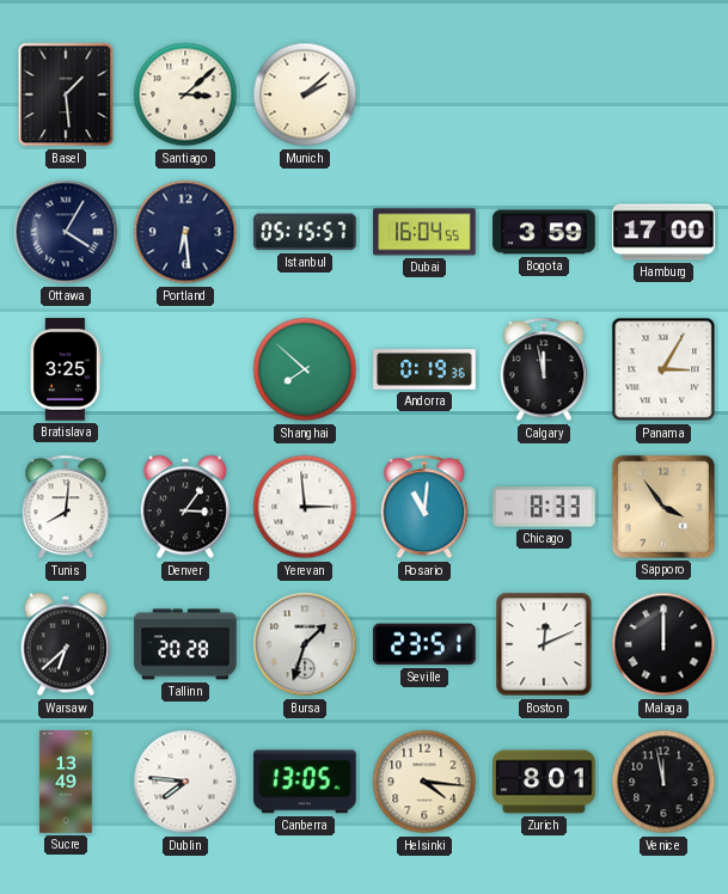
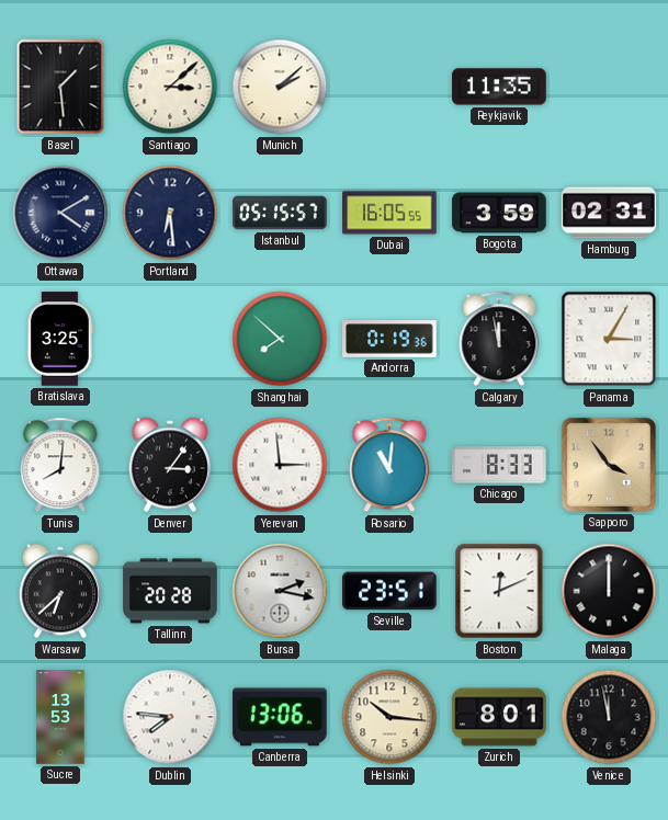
Reykjavik: none -> 11:35
Ottawa: 4:05 -> 4:10
Dubai: 16:04 -> 16:05
Hamburg: 17:00 -> 02:31
Bursa: 1:33 -> 2:17
Sucre: 13:49 -> 13:53
Canberra: 13:05 -> 13:06
Helsinki: 4:16 -> 10:16
